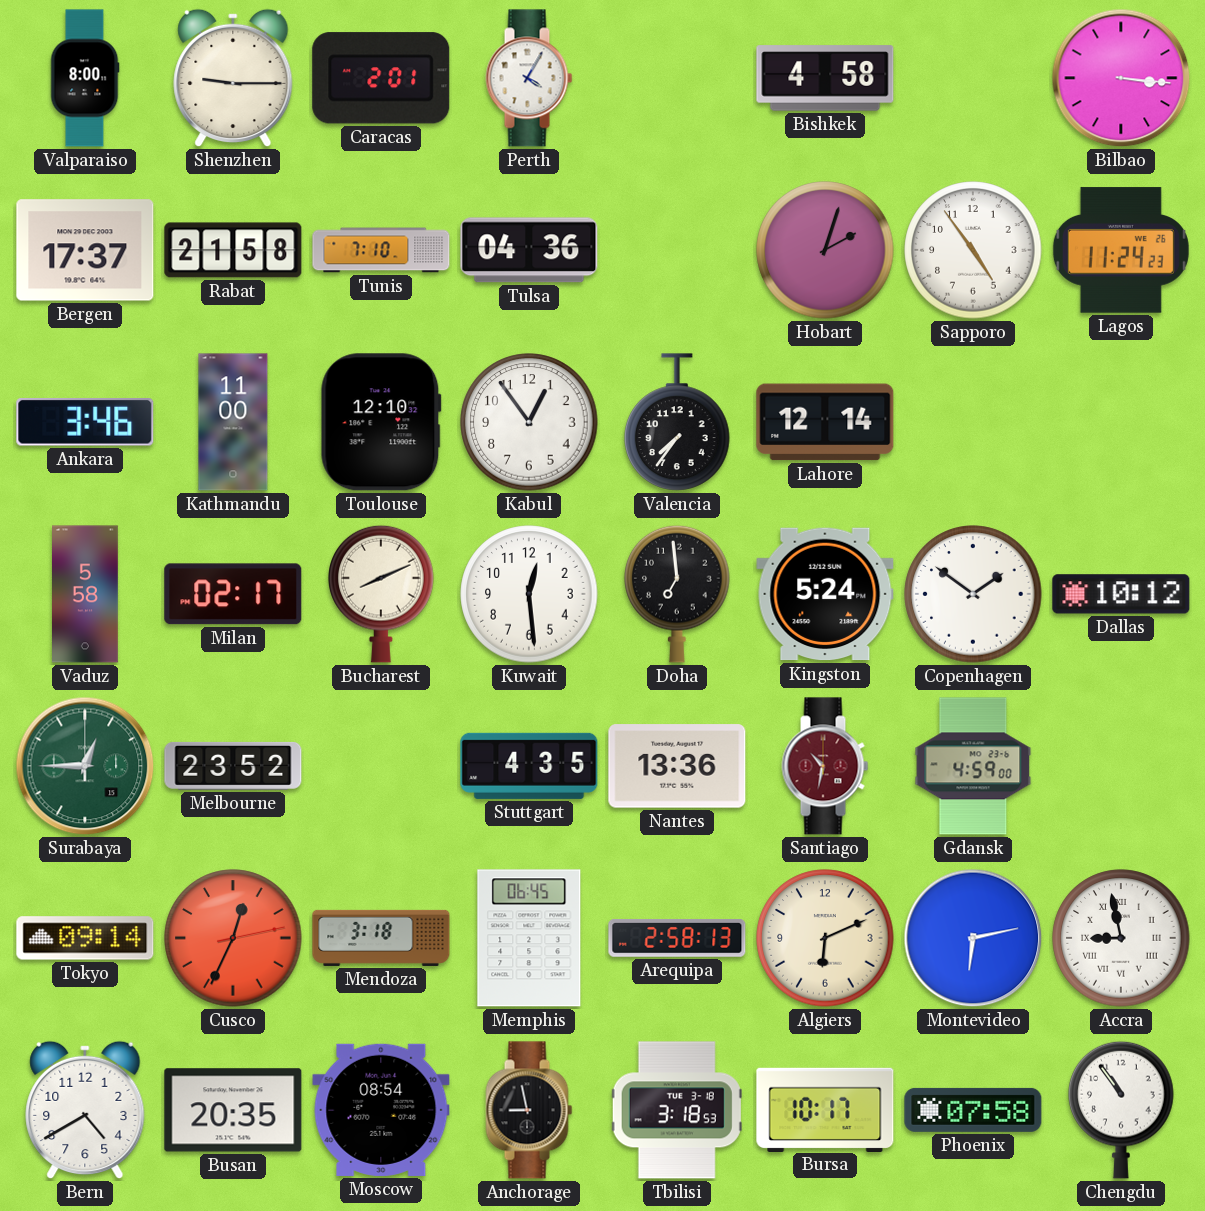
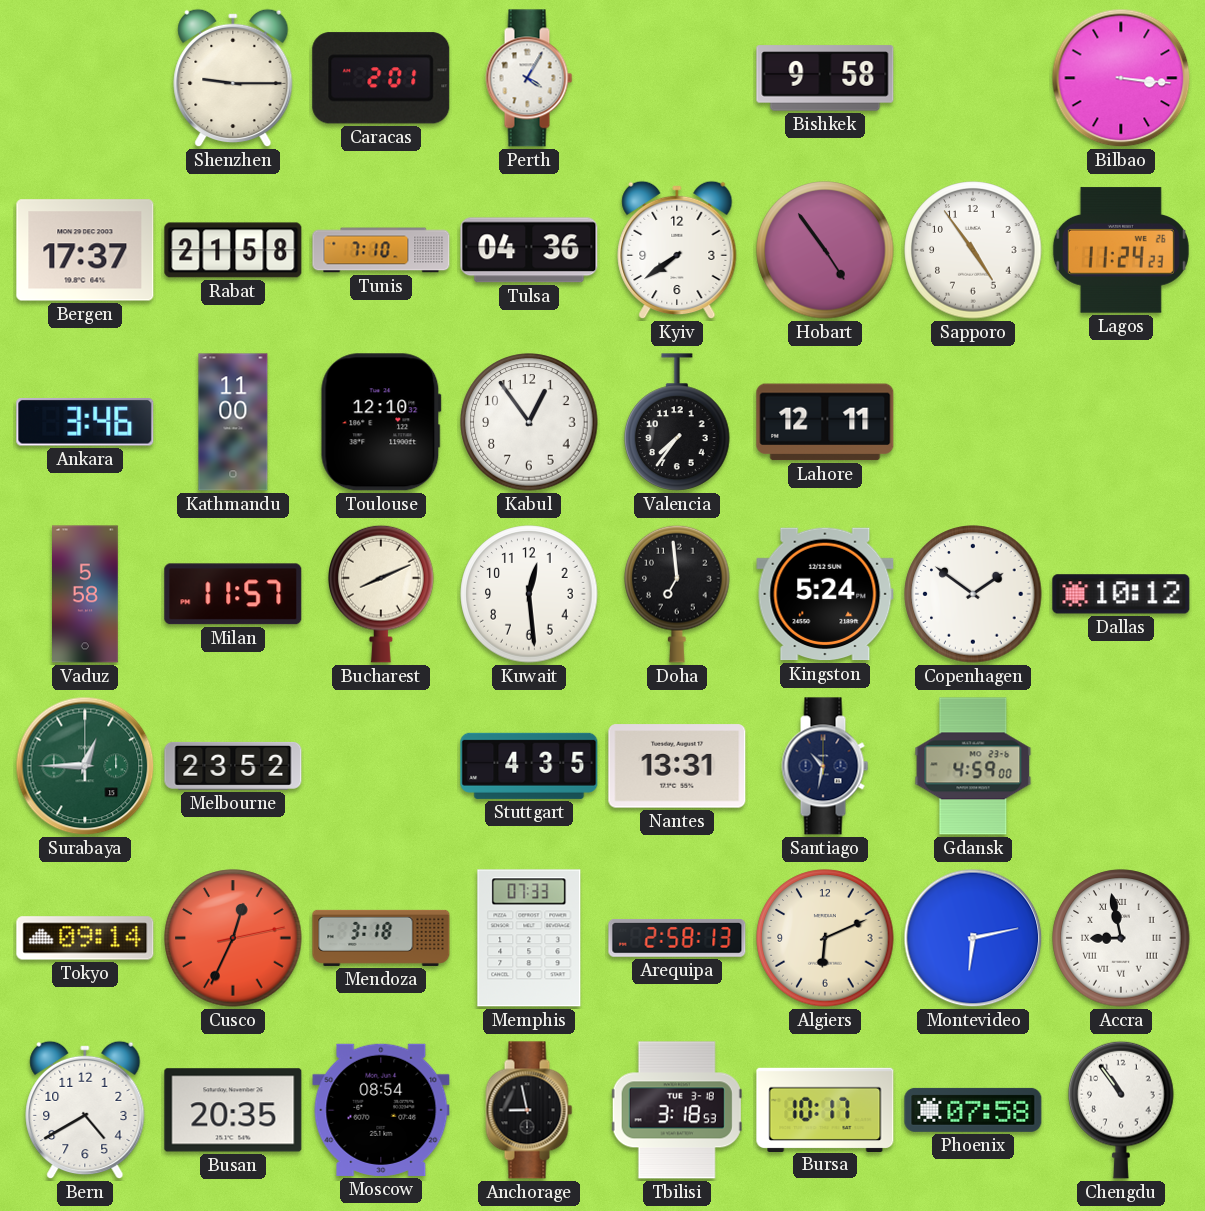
Valparaiso: 8:00 -> none
Bishkek: 4:58 -> 9:58
Kyiv: none -> 7:39
Hobart: 2:03 -> 4:54
Lahore: 12:14 -> 12:11
Milan: 02:17 -> 11:57
Nantes: 13:36 -> 13:31
Santiago dial: burgundy -> navy
Memphis: 06:45 -> 07:33
